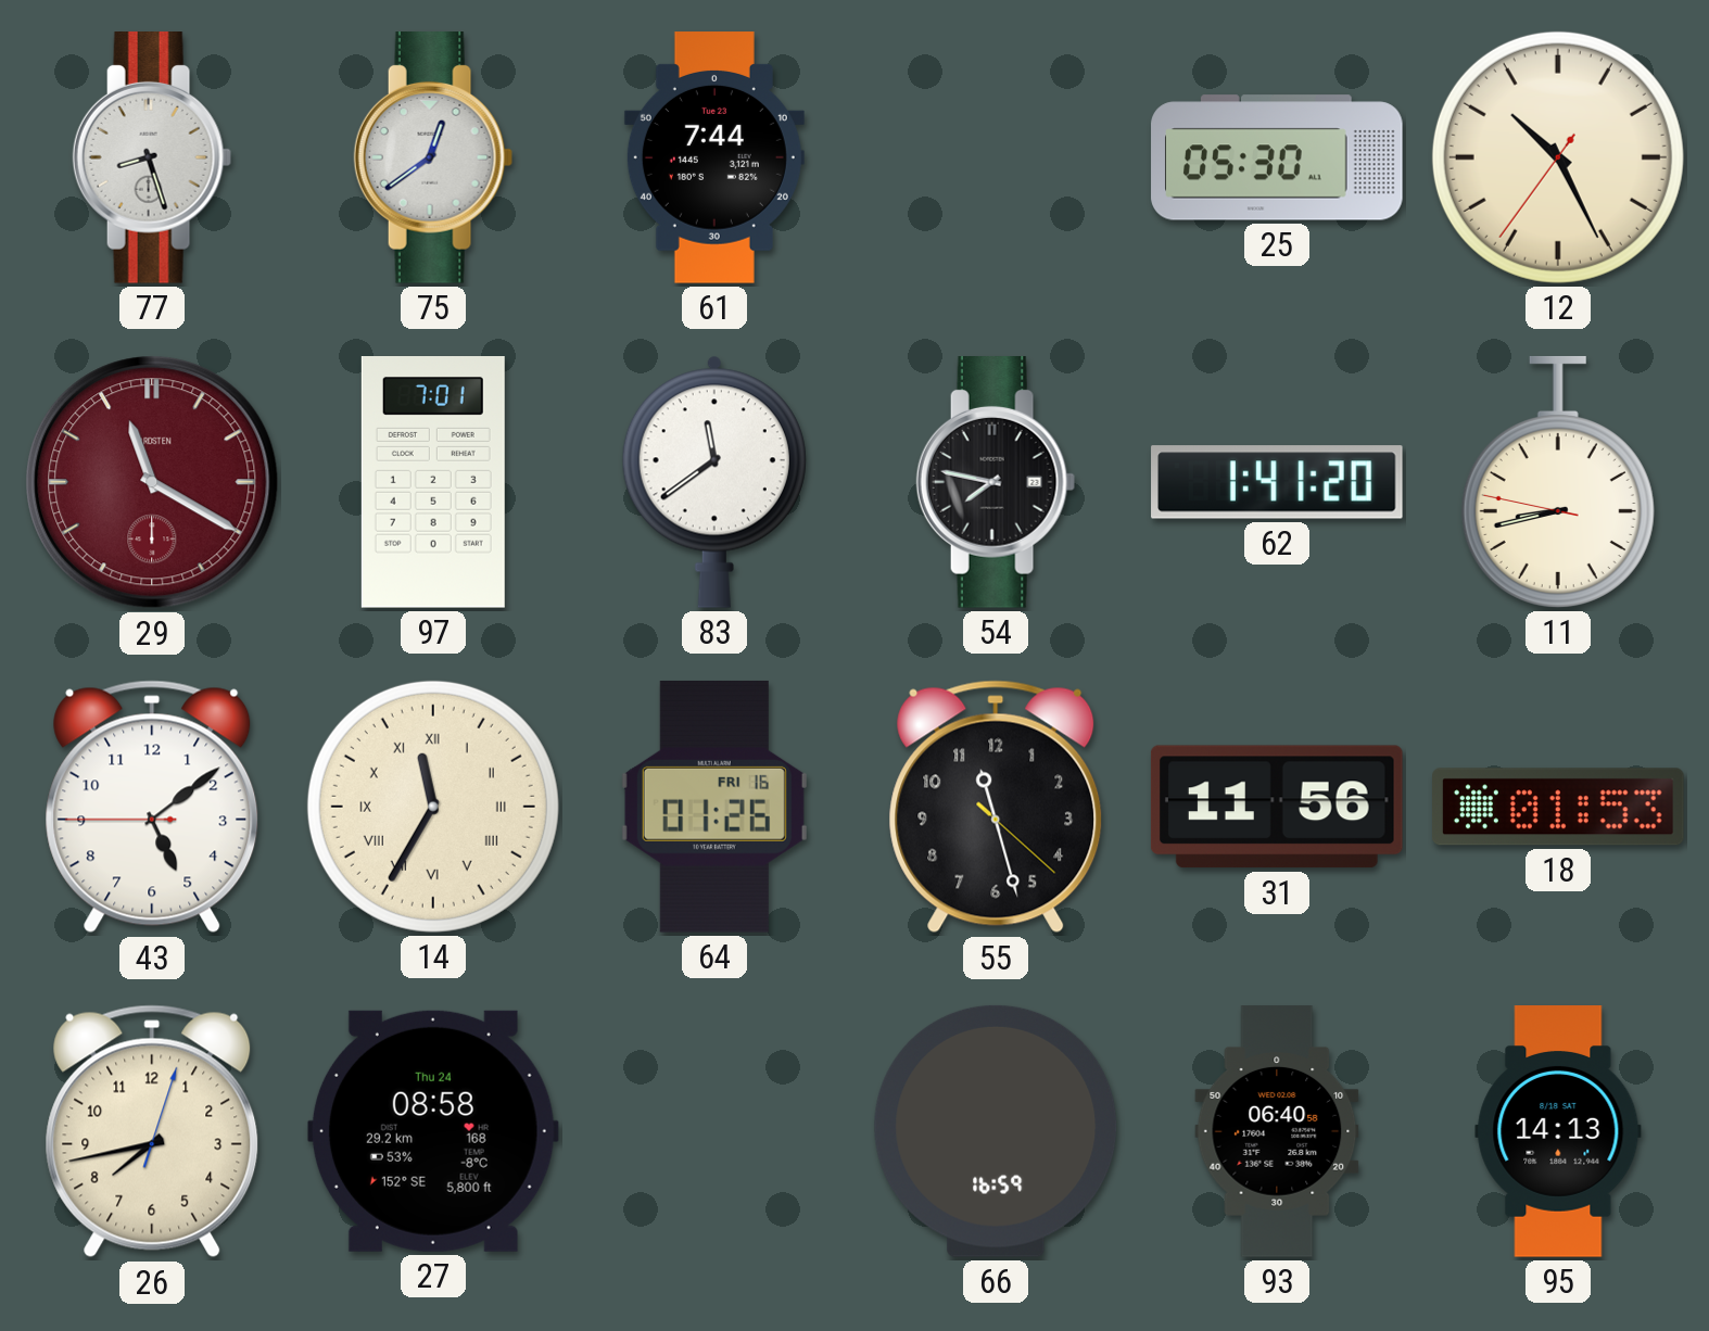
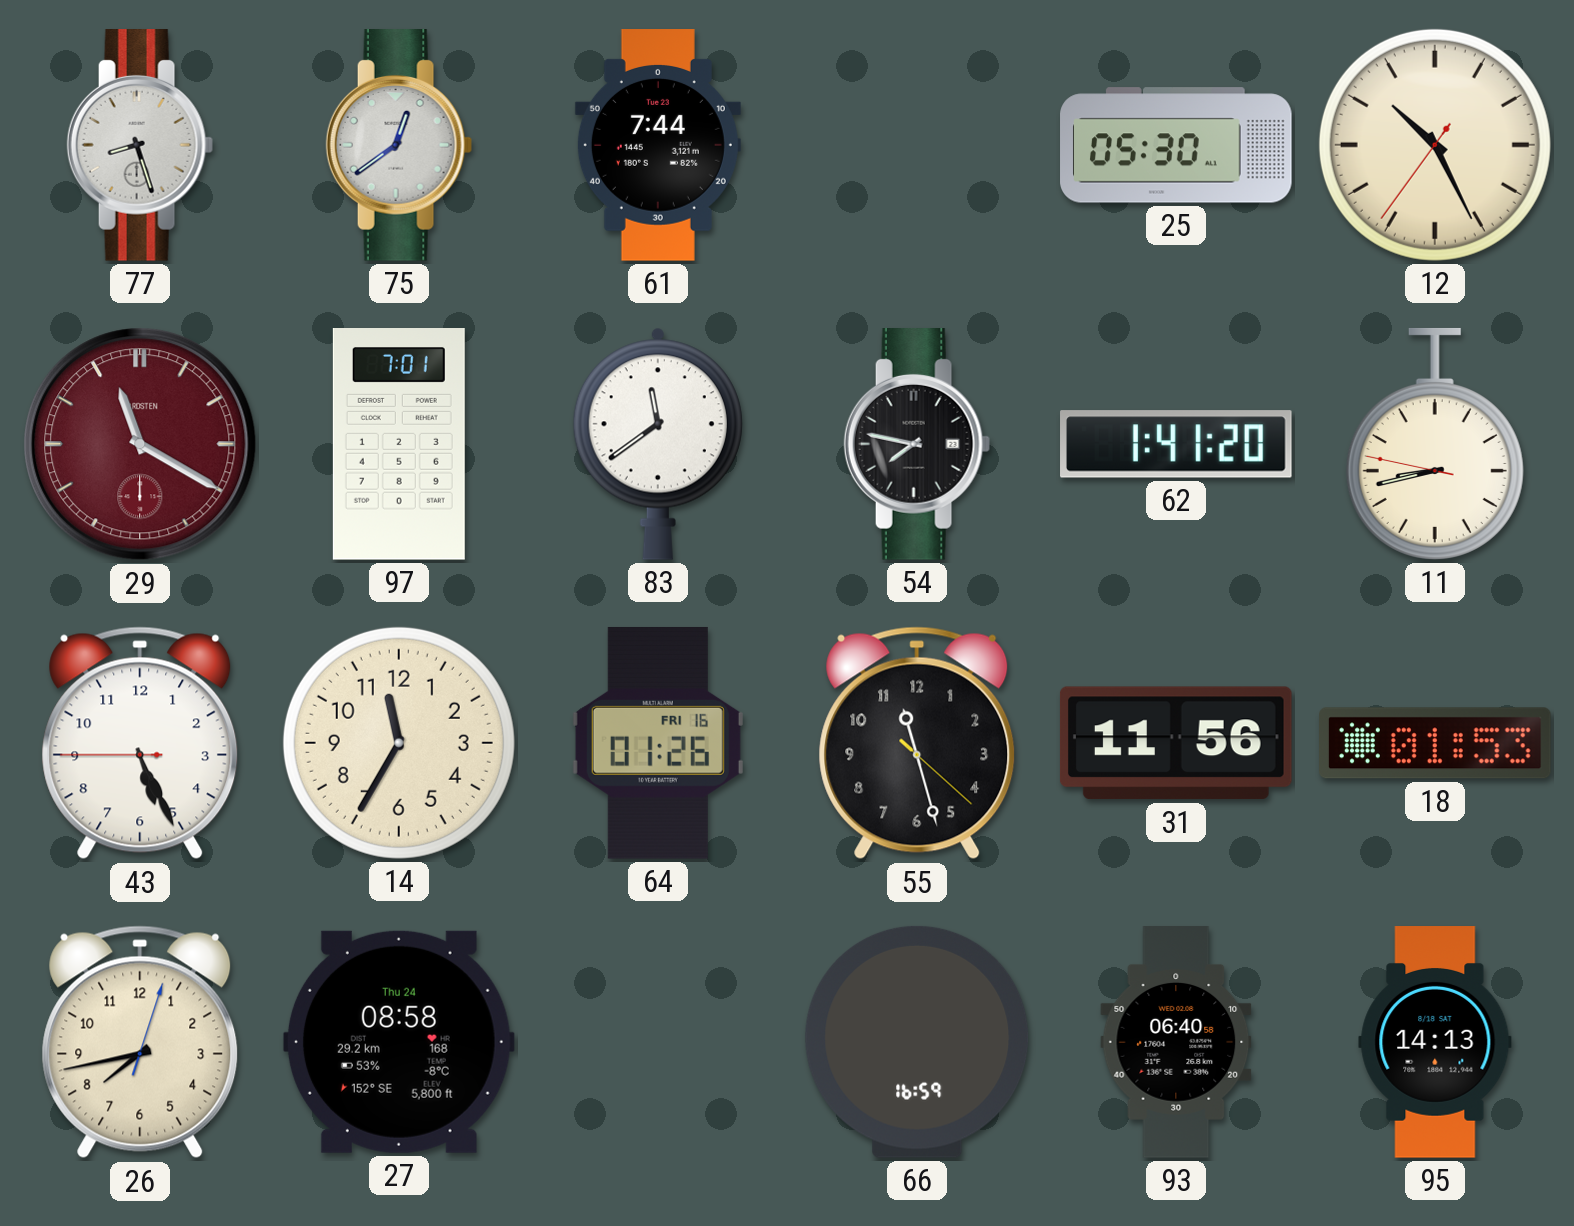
43: 5:08 -> 5:25
14 numerals: Roman -> Arabic
